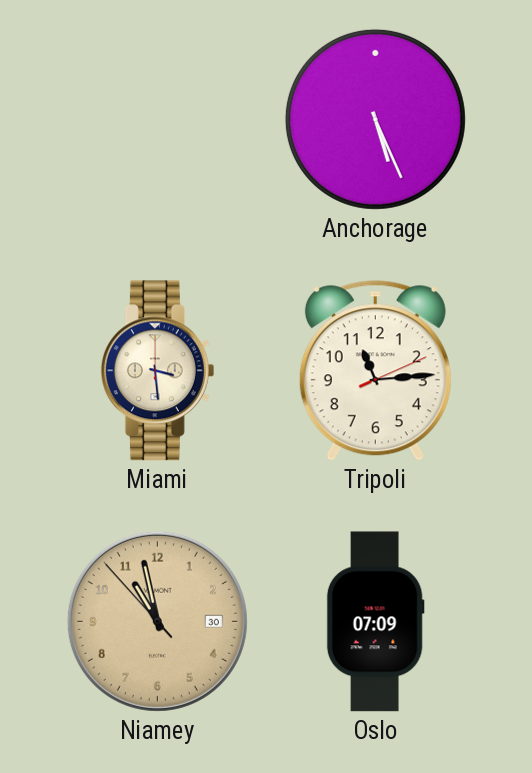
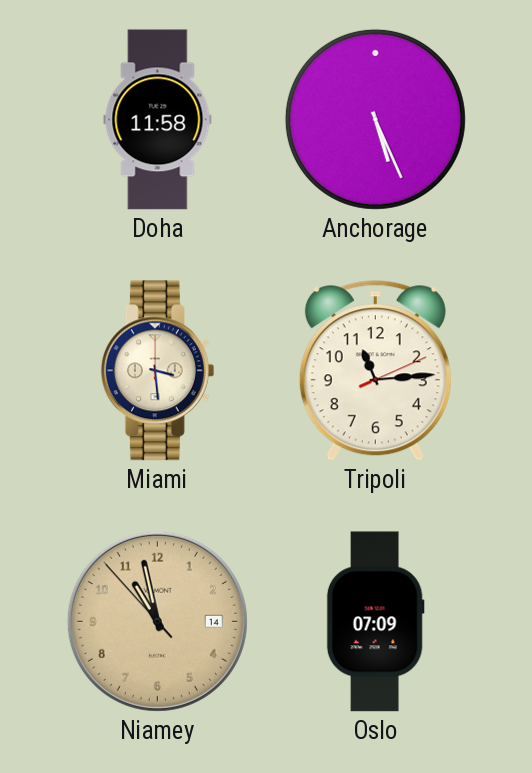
Doha: none -> 11:58
Niamey date: 30 -> 14
